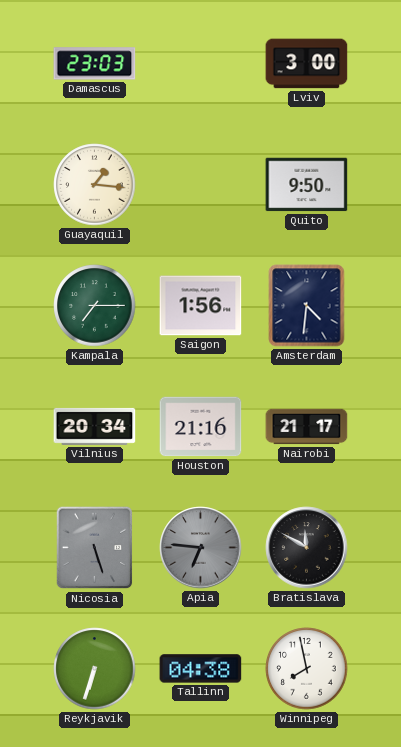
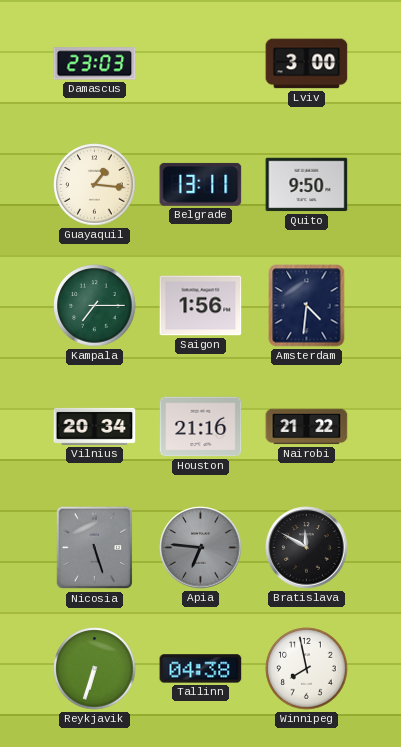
Belgrade: none -> 13:11
Nairobi: 21:17 -> 21:22
